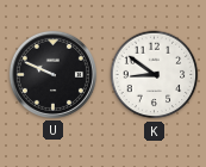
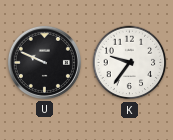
K: 8:51 -> 9:36
